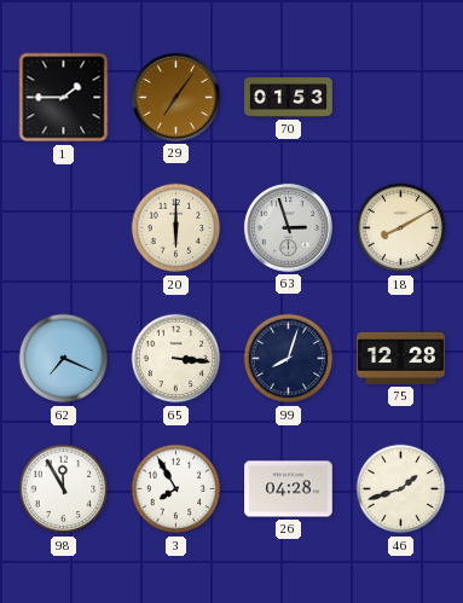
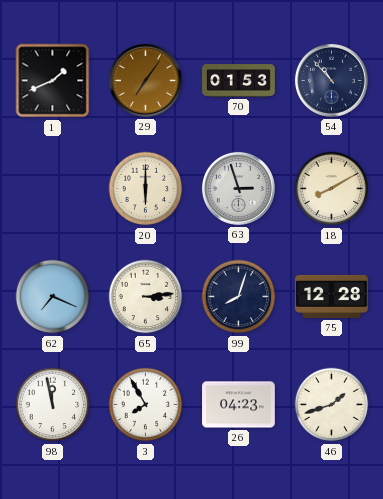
1: 1:45 -> 1:41
54: none -> 10:53
65: 3:16 -> 3:14
98: 11:55 -> 11:58
26: 04:28 -> 04:23
